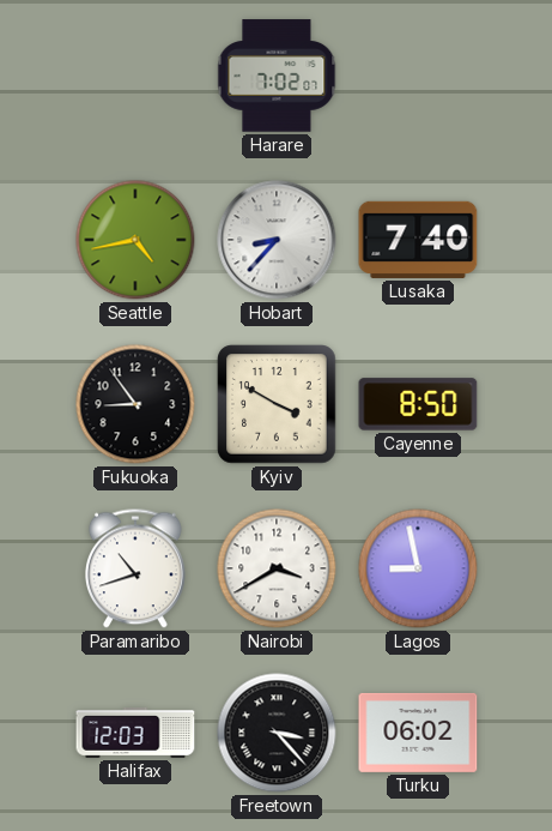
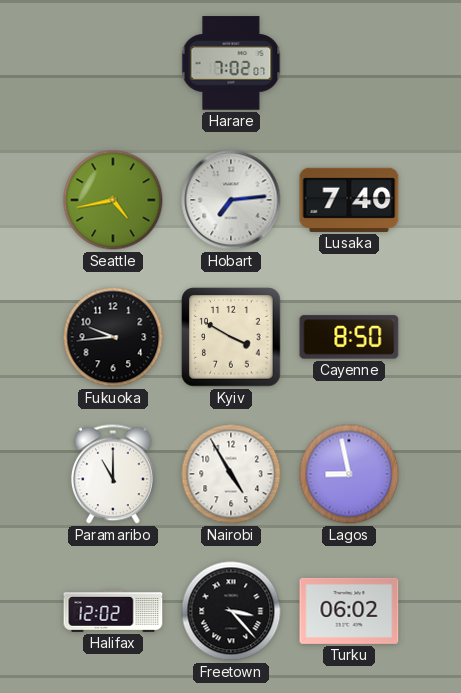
Hobart: 8:37 -> 7:14
Fukuoka: 8:54 -> 9:44
Paramaribo: 10:42 -> 11:00
Nairobi: 3:40 -> 4:55
Halifax: 12:03 -> 12:02
